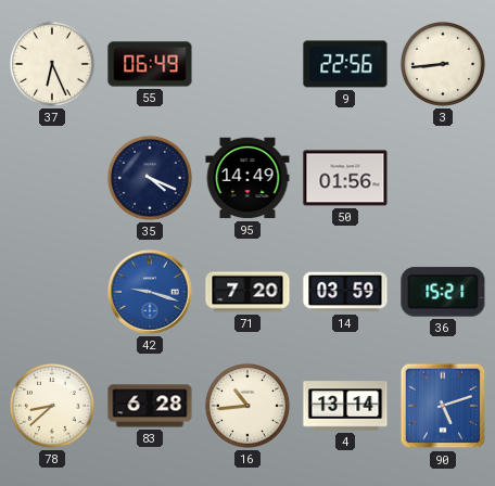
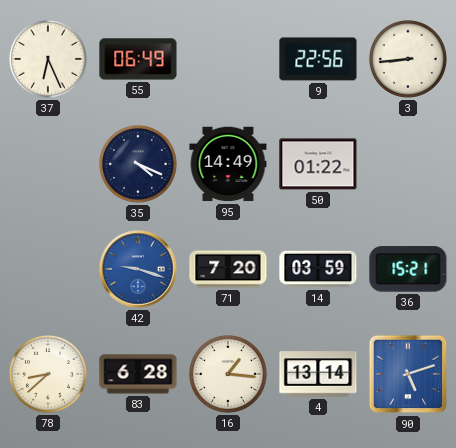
50: 01:56 -> 01:22
16: 10:44 -> 1:16
